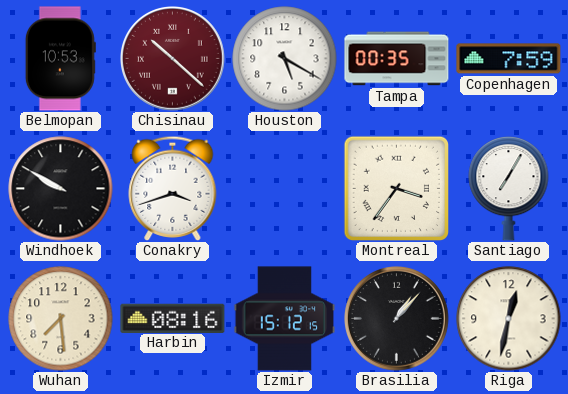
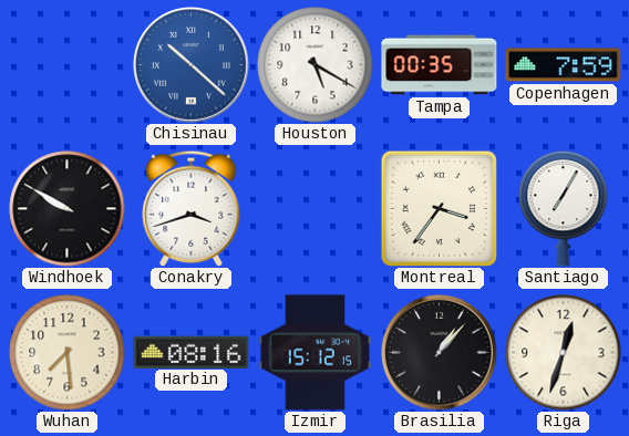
Belmopan: 10:53 -> none
Chisinau dial: burgundy -> blue
Riga: 12:32 -> 12:33
